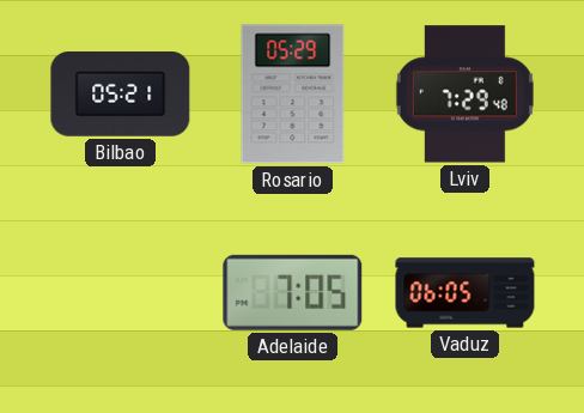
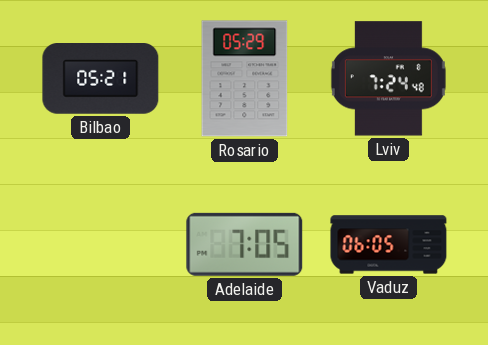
Lviv: 7:29 -> 7:24
